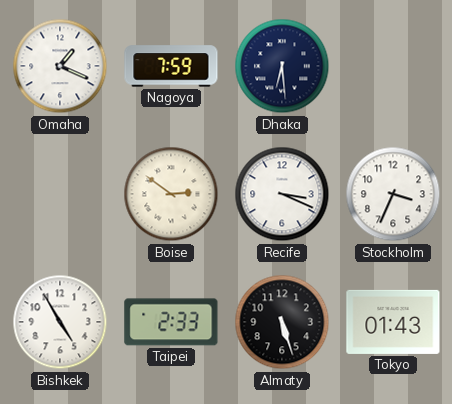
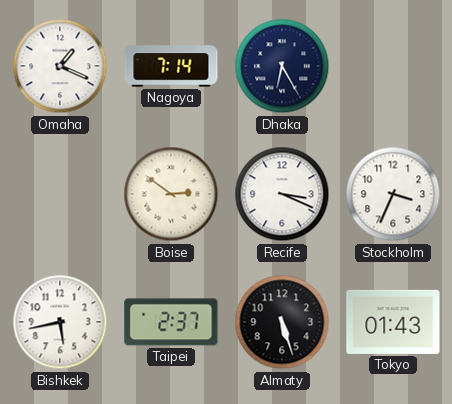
Nagoya: 7:59 -> 7:14
Dhaka: 6:29 -> 6:25
Bishkek: 4:55 -> 5:43
Taipei: 2:33 -> 2:37
